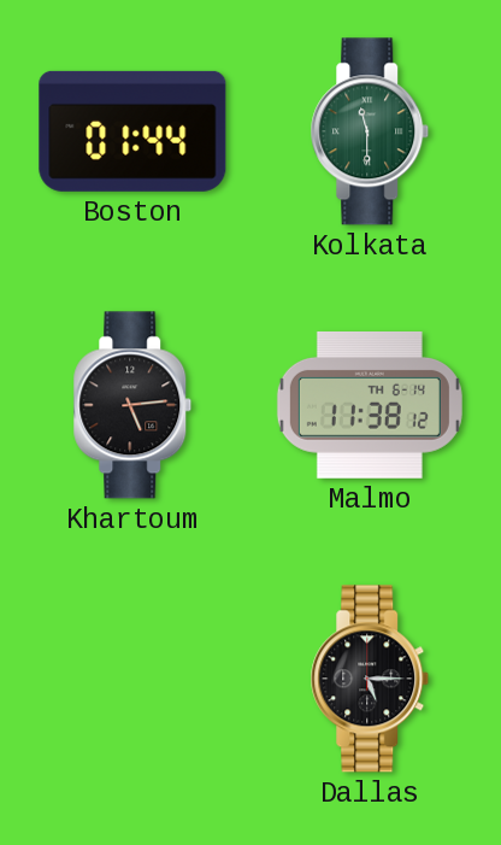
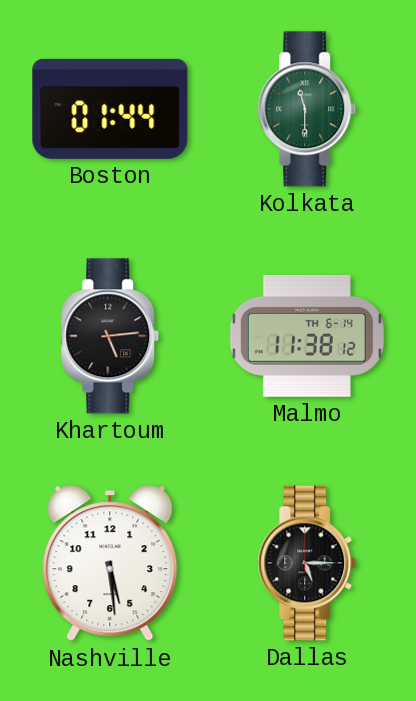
Nashville: none -> 5:29
